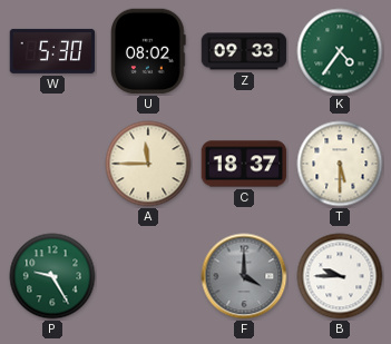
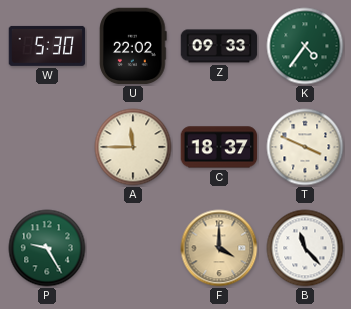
U: 08:02 -> 22:02
T: 5:30 -> 3:49
F dial: grey -> champagne
B: 9:45 -> 11:23
